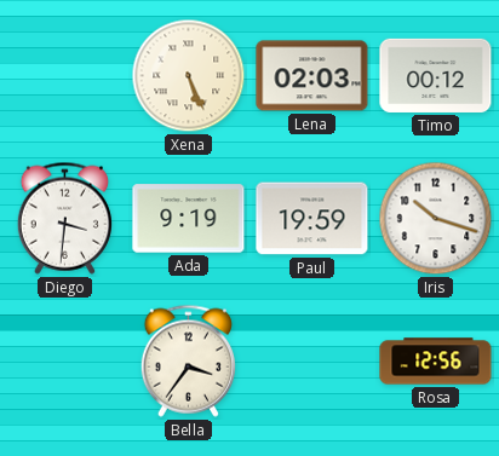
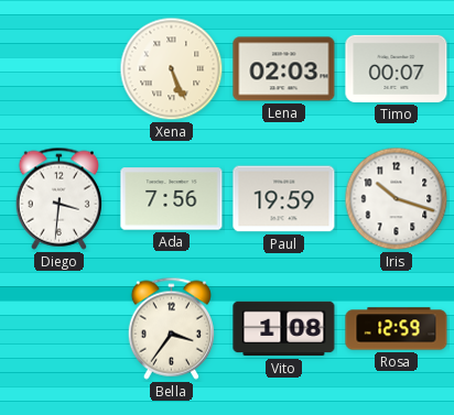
Timo: 00:12 -> 00:07
Ada: 9:19 -> 7:56
Vito: none -> 1:08
Rosa: 12:56 -> 12:59
